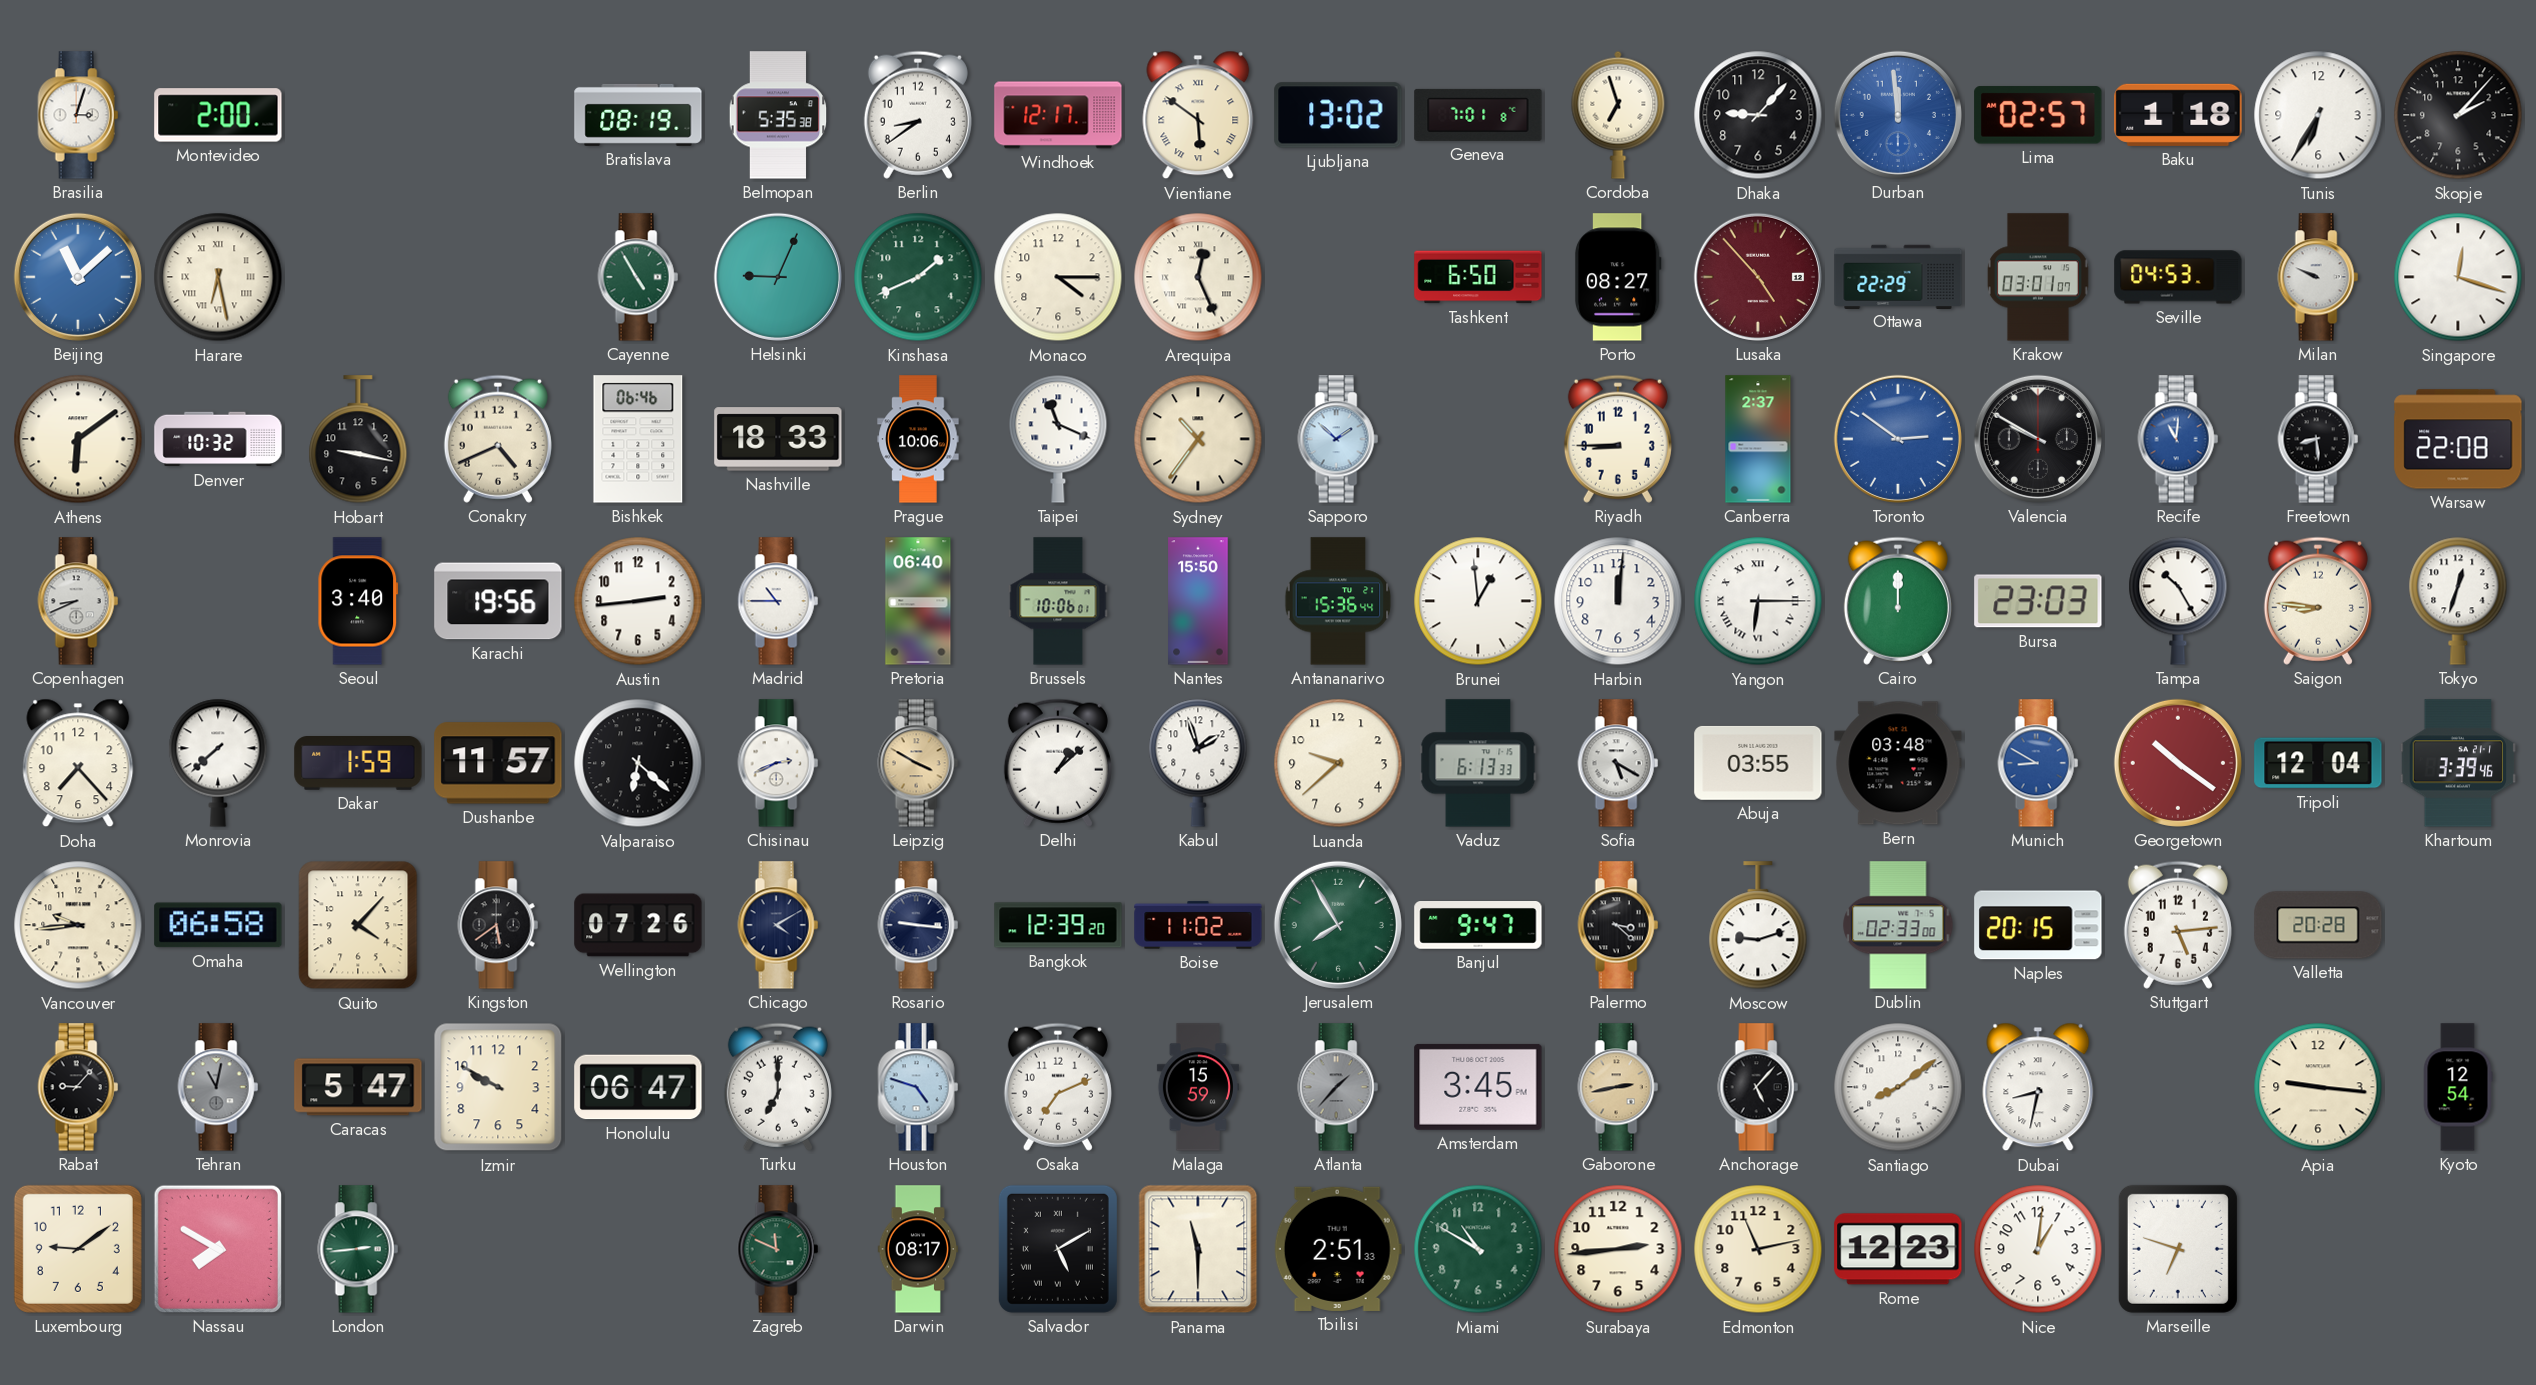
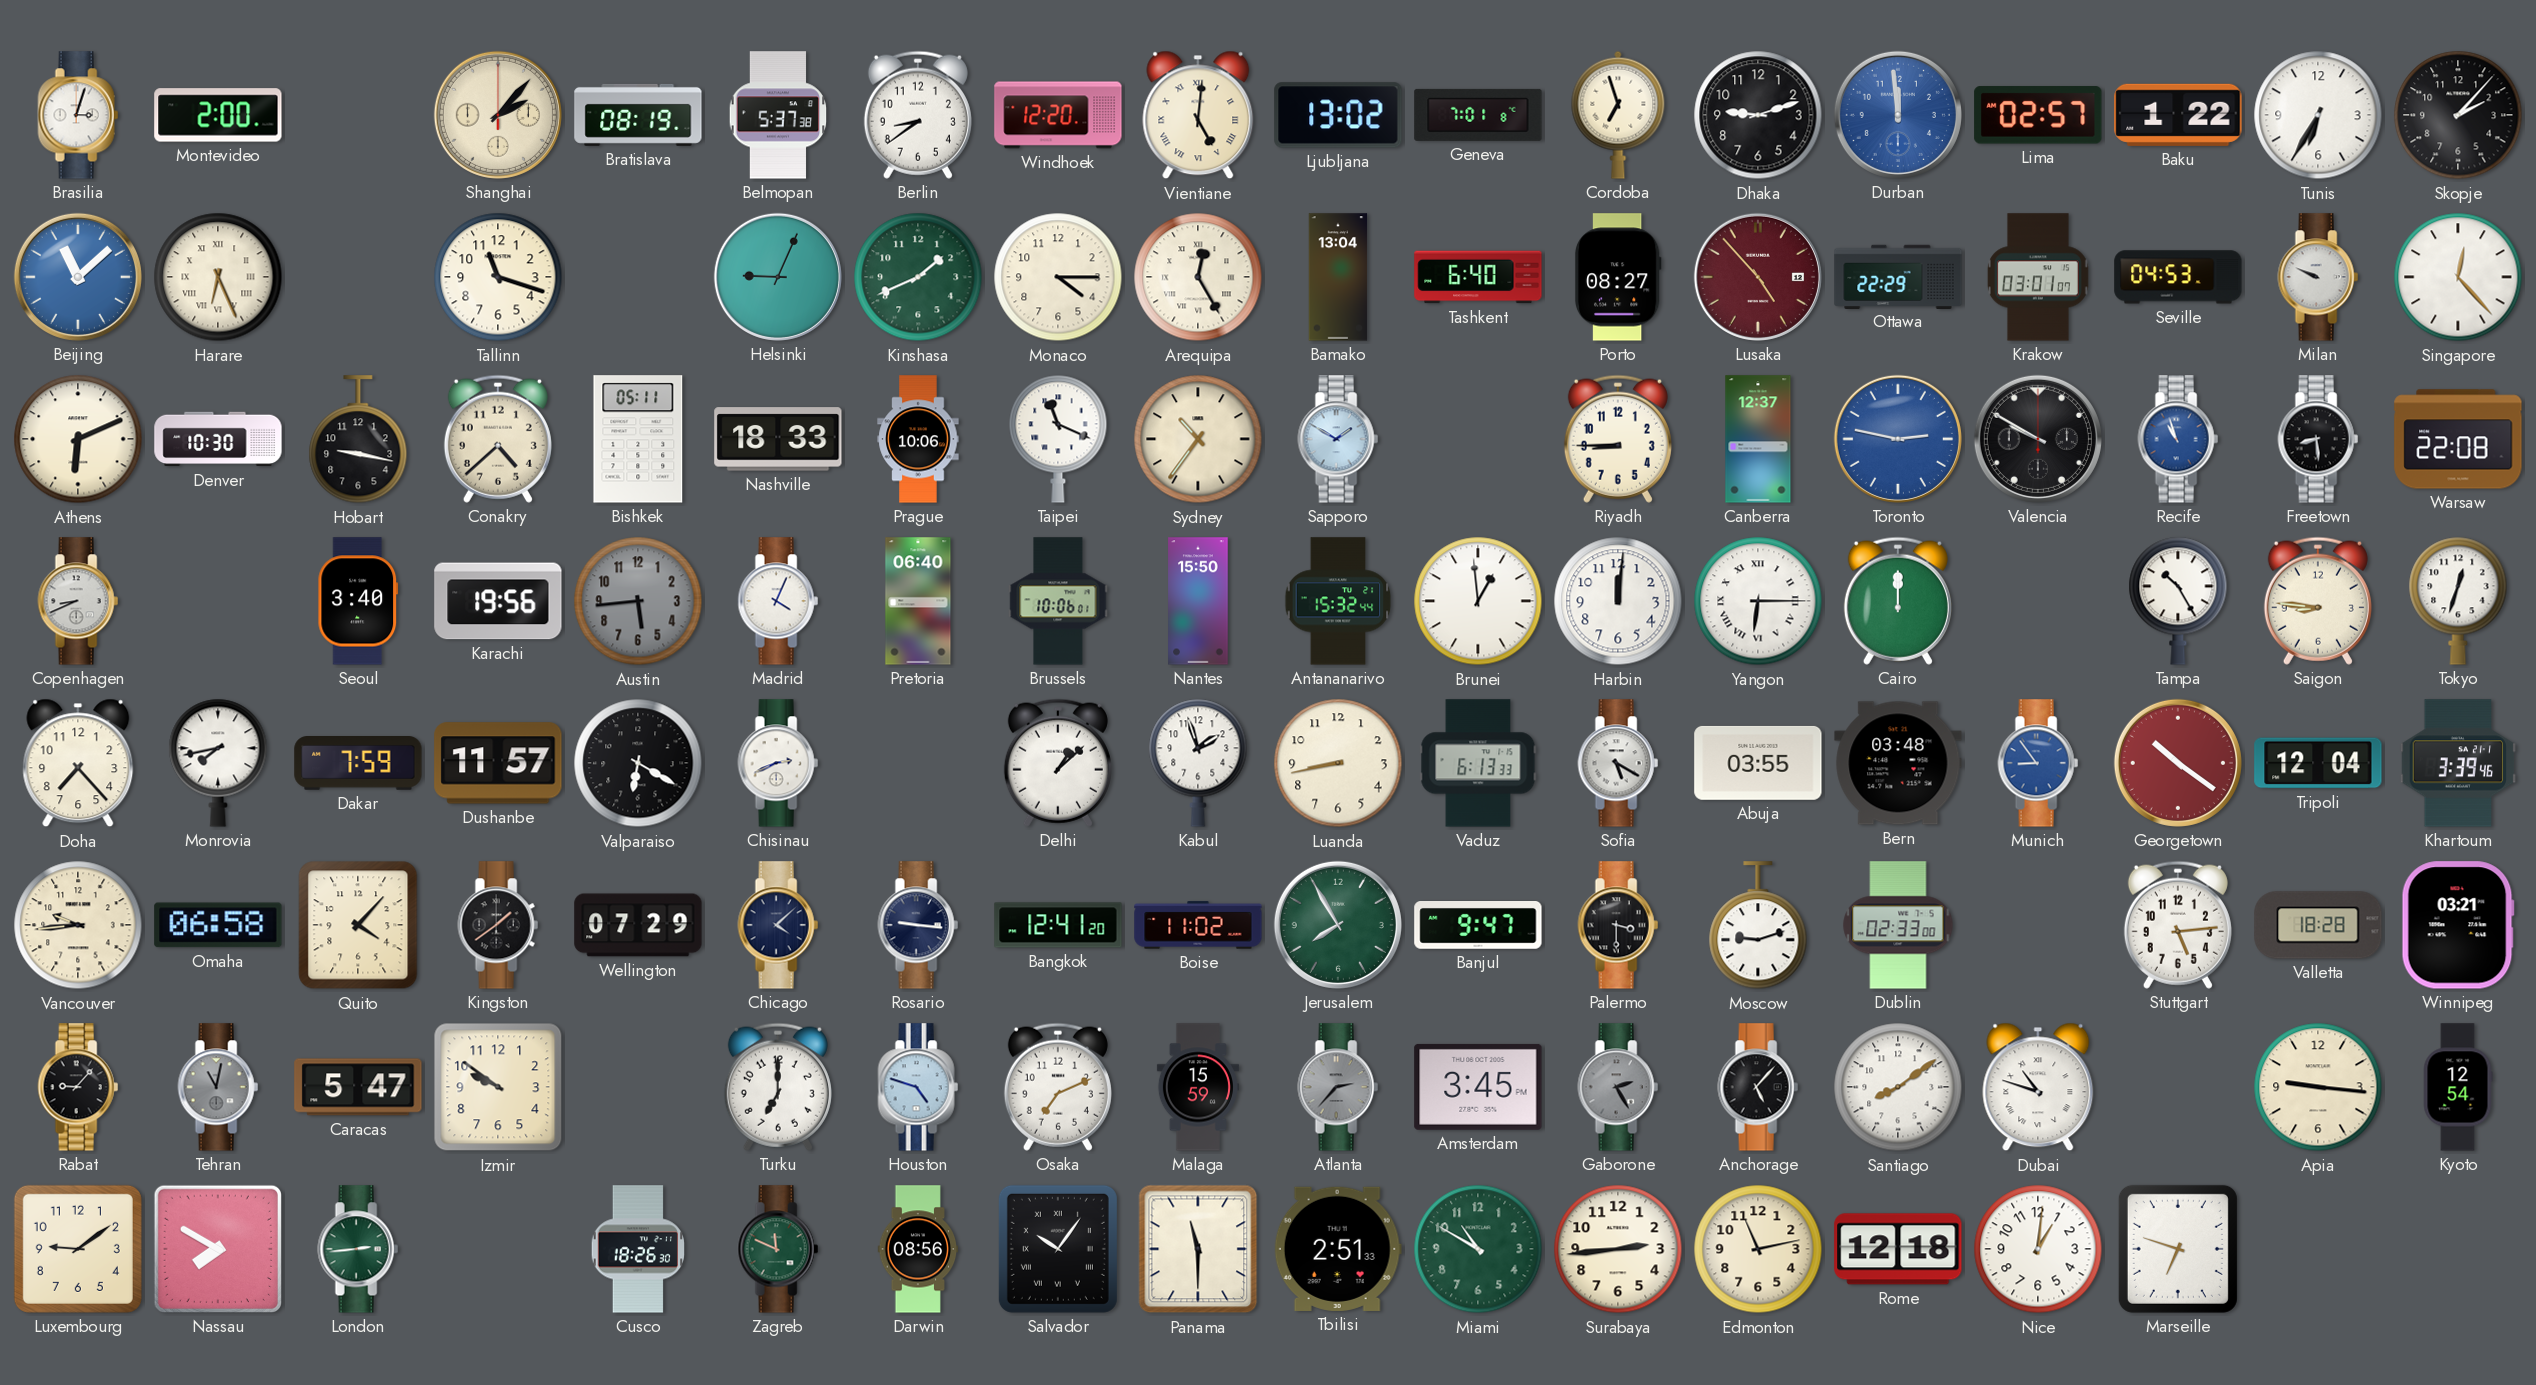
Shanghai: none -> 2:07
Belmopan: 5:35 -> 5:37
Windhoek: 12:17 -> 12:20
Vientiane: 5:51 -> 5:01
Dhaka: 9:07 -> 9:12
Baku: 1:18 -> 1:22
Harare: 6:28 -> 6:26
Tallinn: none -> 11:18
Cayenne: 4:55 -> none
Arequipa: 12:26 -> 12:25
Bamako: none -> 13:04
Tashkent: 6:50 -> 6:40
Singapore: 12:18 -> 12:23
Athens: 6:09 -> 6:11
Denver: 10:32 -> 10:30
Conakry: 4:41 -> 4:38
Bishkek: 06:46 -> 05:11
Sapporo: 1:52 -> 1:50
Canberra: 2:37 -> 12:37
Toronto: 2:51 -> 2:47
Recife: 11:01 -> 10:57
Austin: 2:44 -> 5:44
Austin dial: white -> grey
Madrid: 10:45 -> 4:04
Antananarivo: 15:36 -> 15:32
Bursa: 23:03 -> none
Monrovia: 7:38 -> 7:43
Dakar: 1:59 -> 7:59
Valparaiso: 6:22 -> 6:20
Leipzig: 3:50 -> none
Luanda: 9:38 -> 8:43
Munich: 8:50 -> 8:54
Kingston: 5:39 -> 1:39
Wellington: 07:26 -> 07:29
Chicago: 4:10 -> 4:08
Bangkok: 12:39 -> 12:41
Palermo: 3:22 -> 3:30
Naples: 20:15 -> none
Valletta: 20:28 -> 18:28
Winnipeg: none -> 03:21
Izmir: 9:50 -> 9:51
Honolulu: 06:47 -> none
Atlanta: 1:37 -> 2:37
Gaborone: 2:43 -> 2:25
Gaborone dial: champagne -> grey
Dubai: 8:32 -> 10:48
Cusco: none -> 18:26
Darwin: 08:17 -> 08:56
Salvador: 5:10 -> 10:06
Rome: 12:23 -> 12:18
